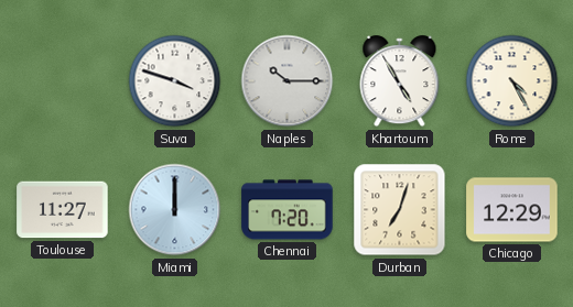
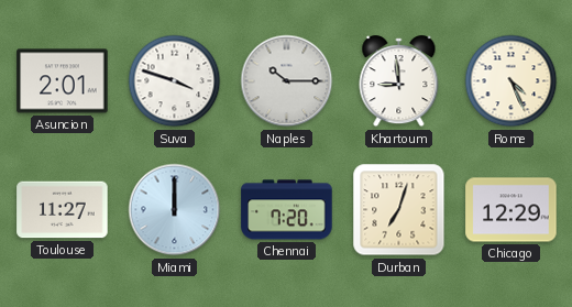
Asuncion: none -> 2:01
Khartoum: 4:55 -> 8:59
Rome: 4:25 -> 4:26
